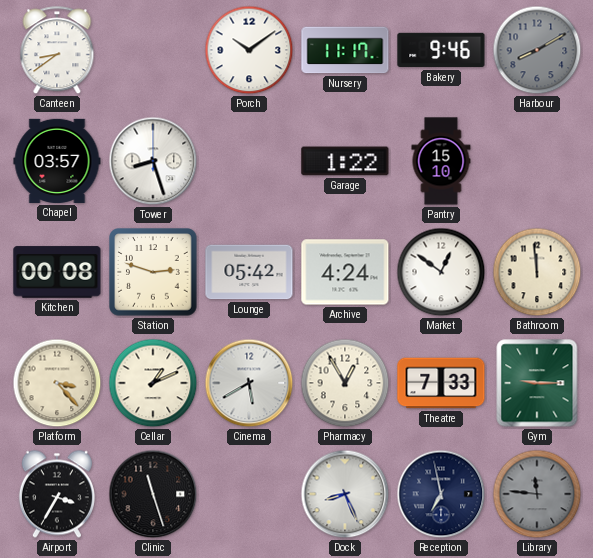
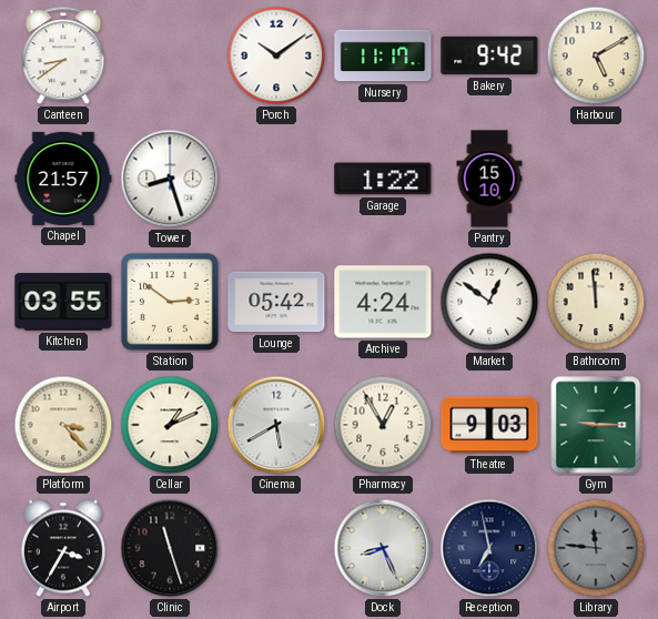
Bakery: 9:46 -> 9:42
Harbour: 8:10 -> 5:10
Harbour dial: grey -> cream
Chapel: 03:57 -> 21:57
Kitchen: 00:08 -> 03:55
Station: 2:48 -> 2:51
Theatre: 7:33 -> 9:03
